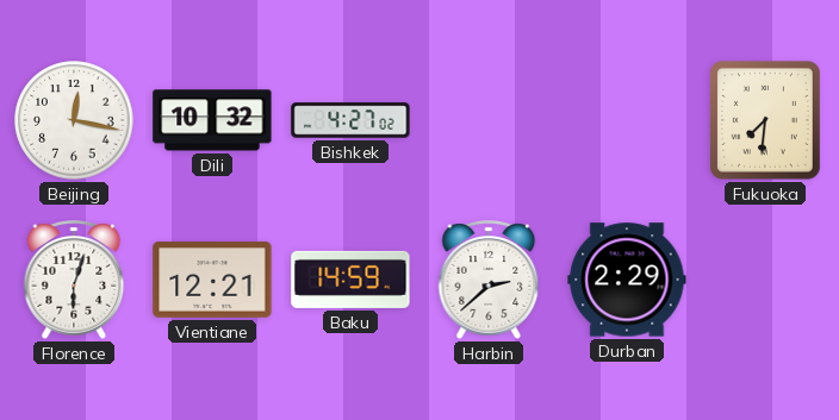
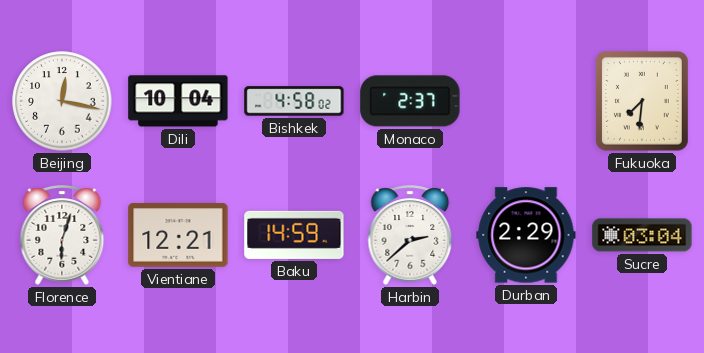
Dili: 10:32 -> 10:04
Bishkek: 4:27 -> 4:58
Monaco: none -> 2:37
Sucre: none -> 03:04
